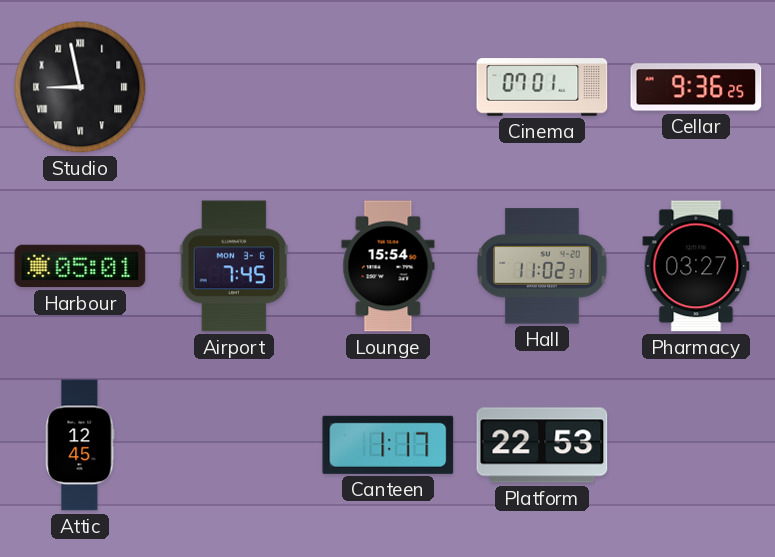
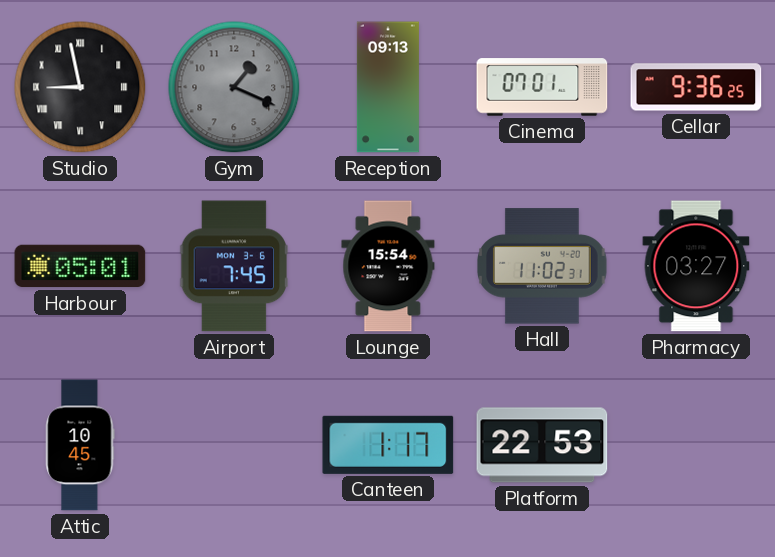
Gym: none -> 1:19
Reception: none -> 09:13
Attic: 12:45 -> 10:45
